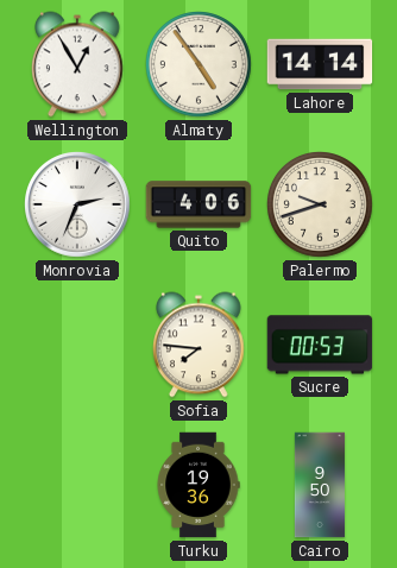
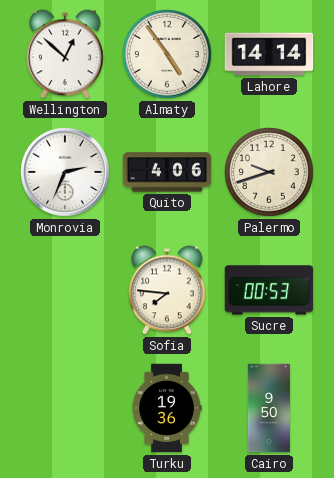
Wellington: 12:55 -> 12:52
